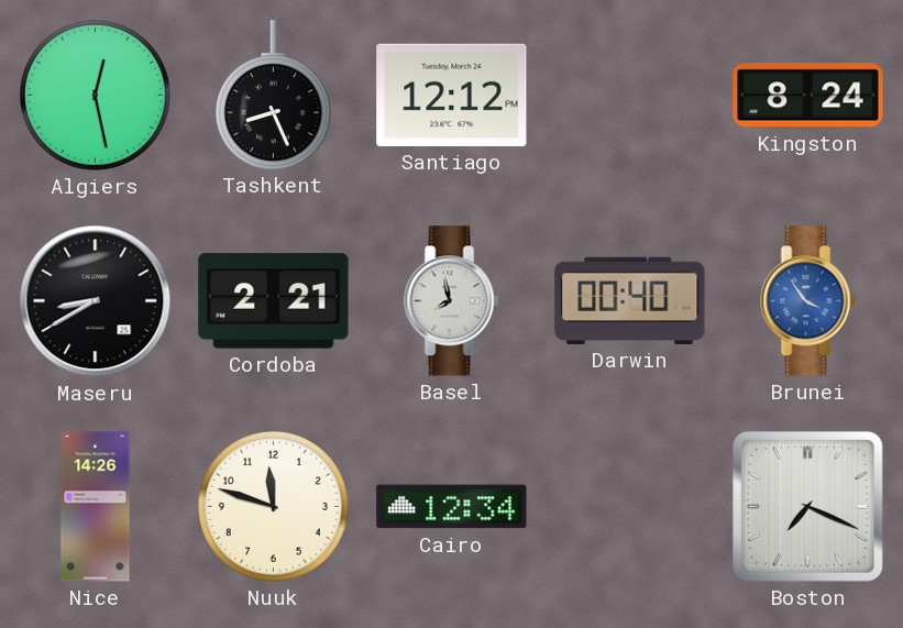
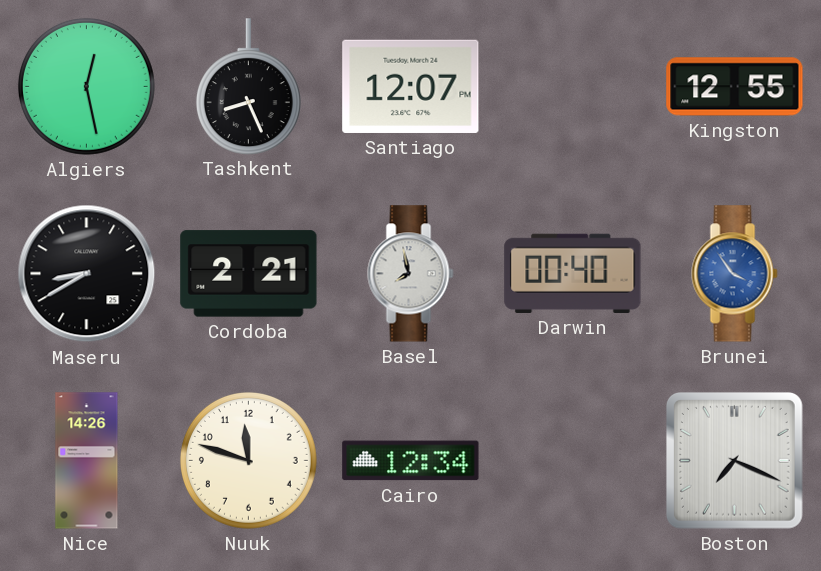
Santiago: 12:12 -> 12:07
Kingston: 8:24 -> 12:55
